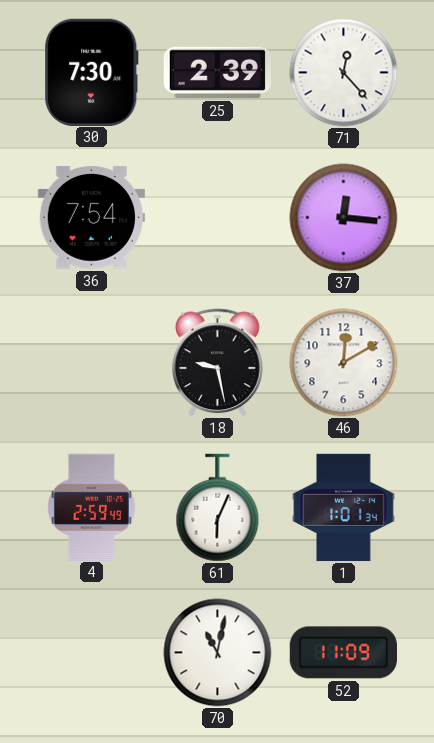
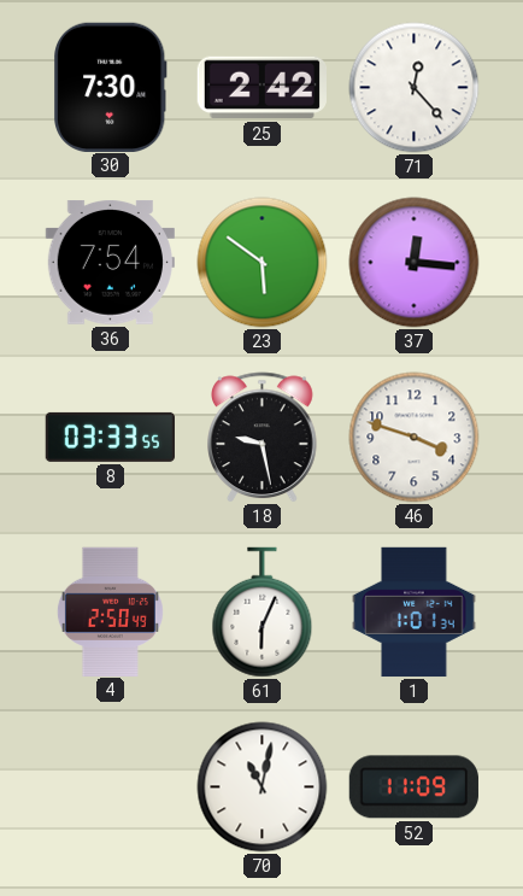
25: 2:39 -> 2:42
23: none -> 5:51
8: none -> 03:33
46: 12:10 -> 3:48
4: 2:59 -> 2:50
